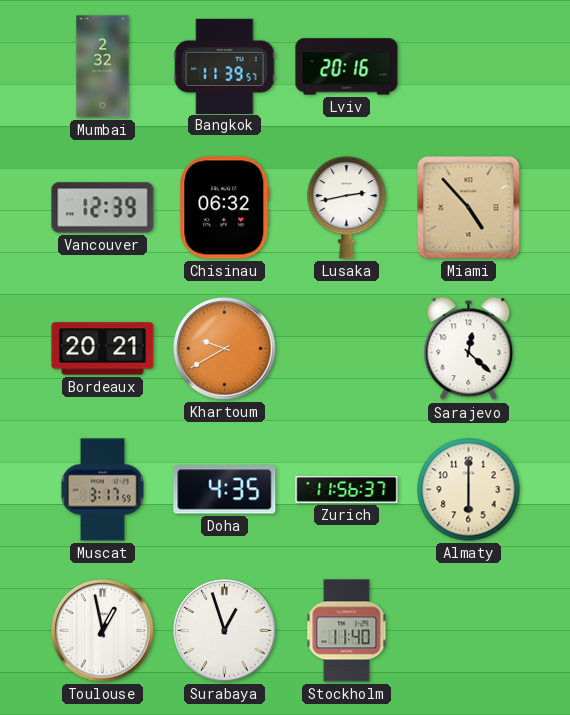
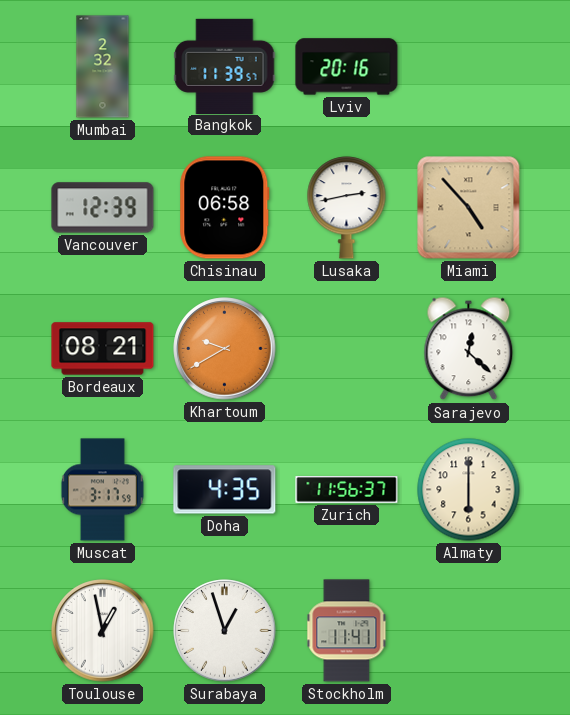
Chisinau: 06:32 -> 06:58
Bordeaux: 20:21 -> 08:21
Stockholm: 11:40 -> 11:41
